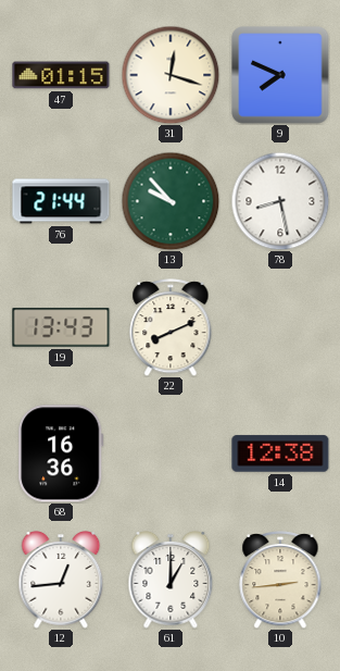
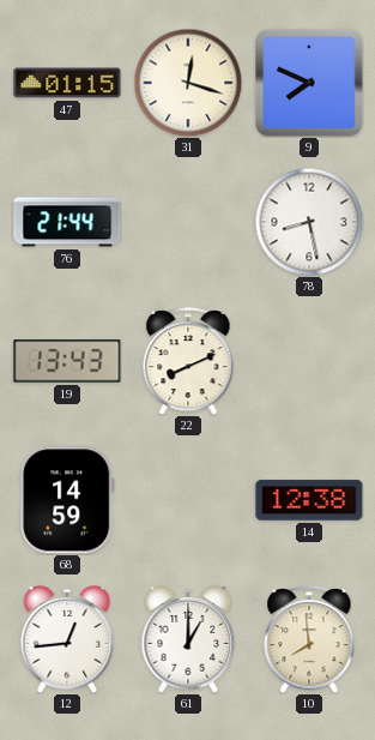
13: 9:53 -> none
68: 16:36 -> 14:59
10: 2:44 -> 7:59
